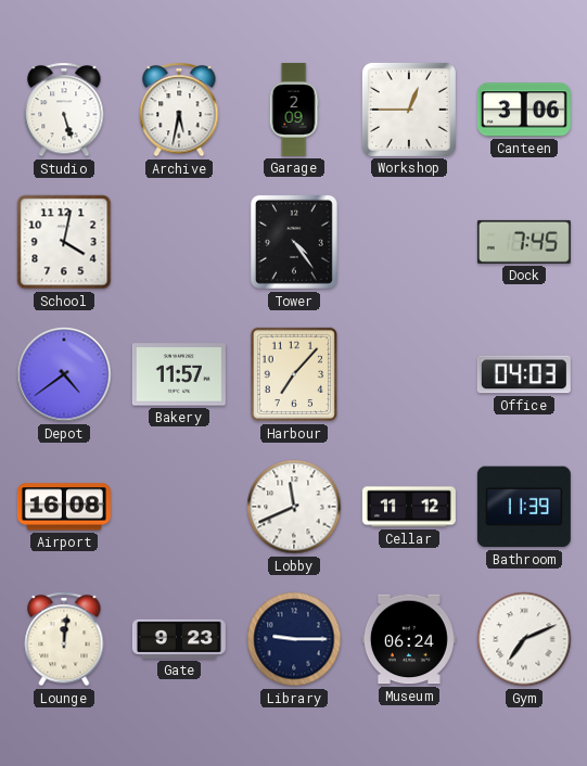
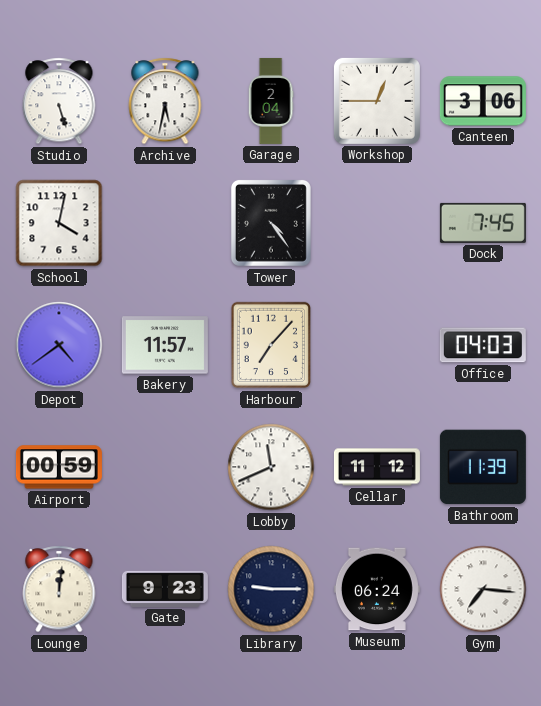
Garage: 2:09 -> 2:04
Airport: 16:08 -> 00:59
Gym: 7:11 -> 7:16
